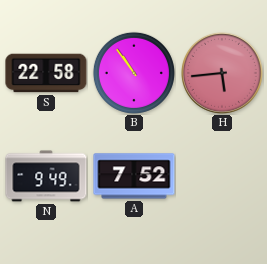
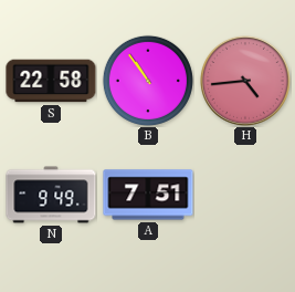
H: 5:44 -> 4:44
A: 7:52 -> 7:51
